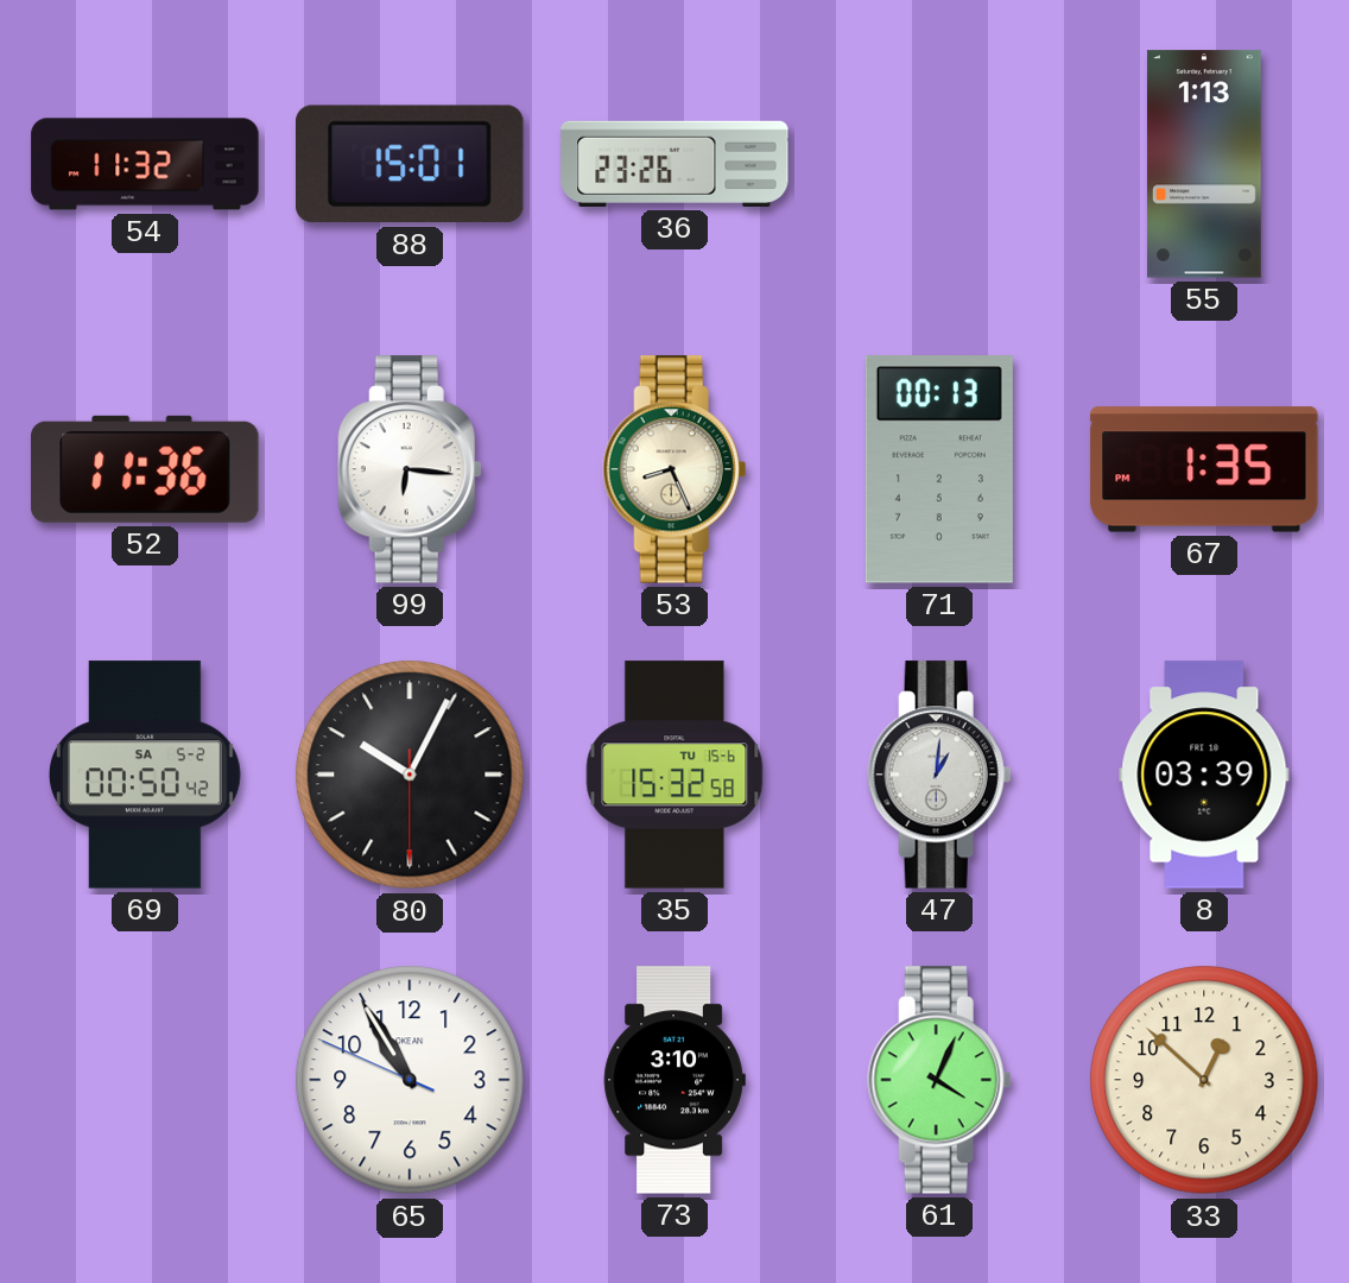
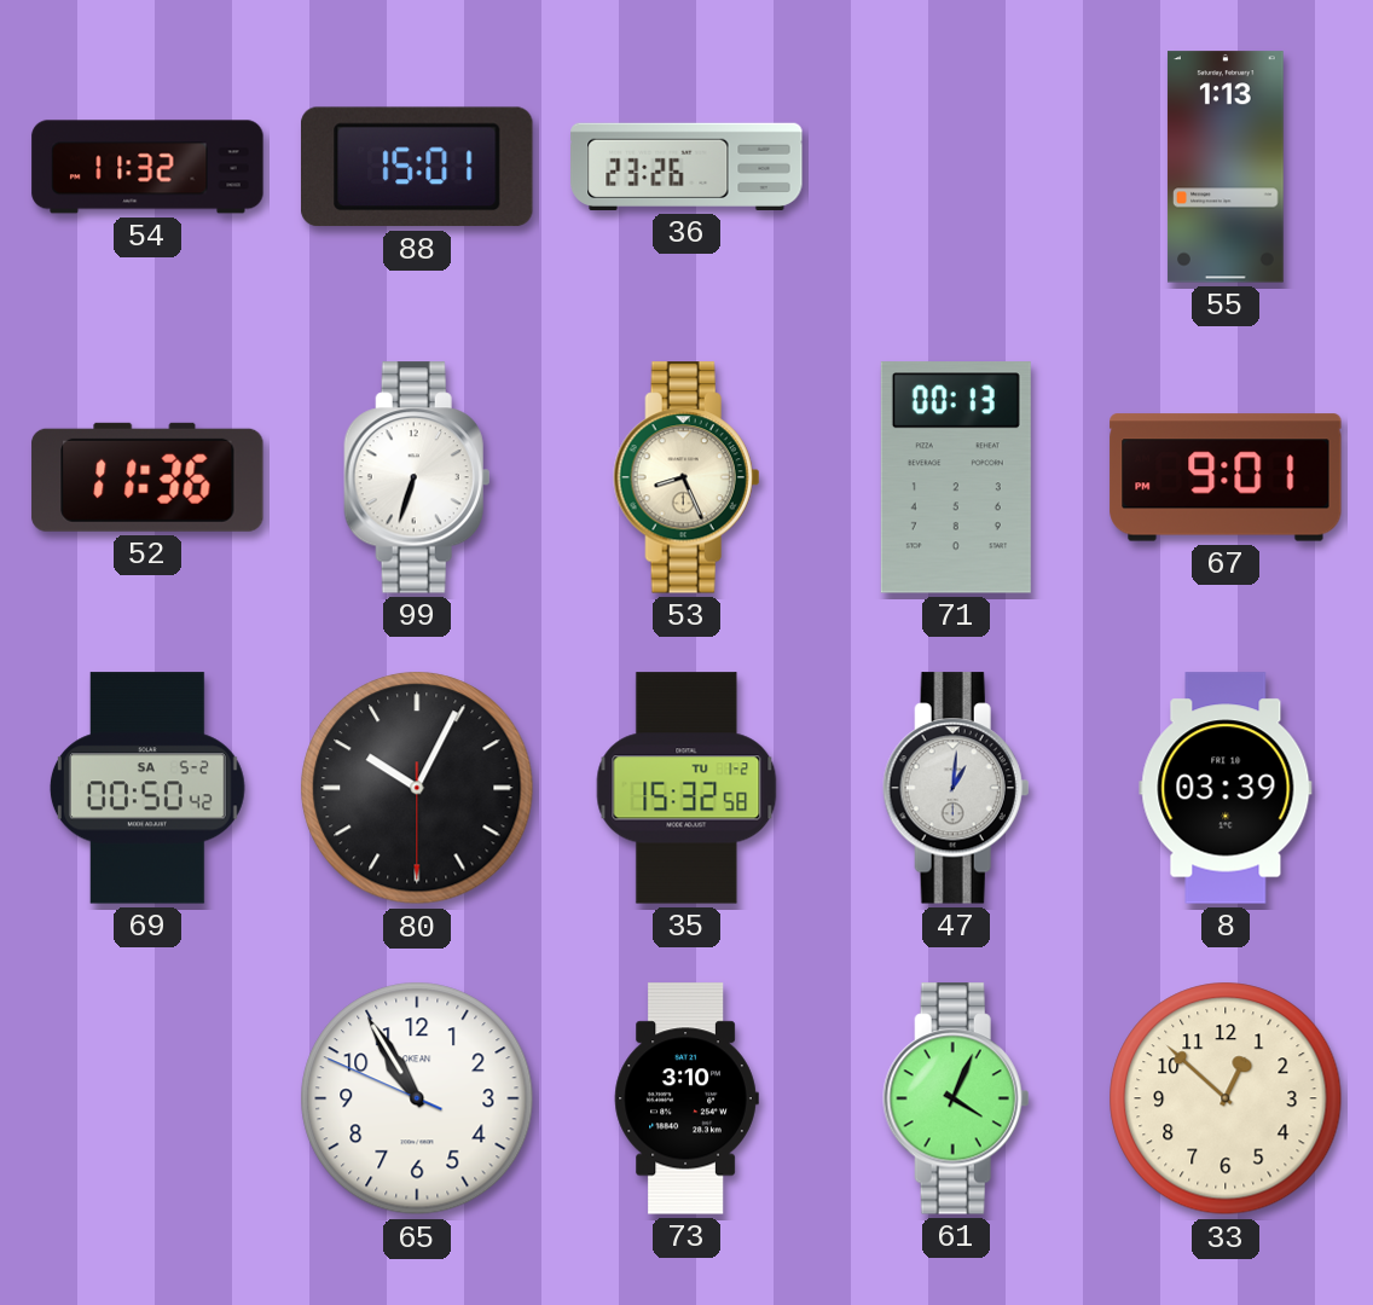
99: 6:16 -> 6:33
67: 1:35 -> 9:01
35 date: TU 15-6 -> TU 1-2
